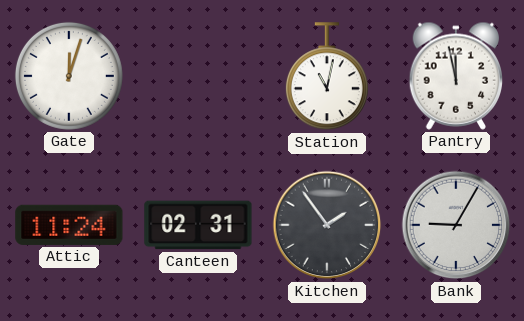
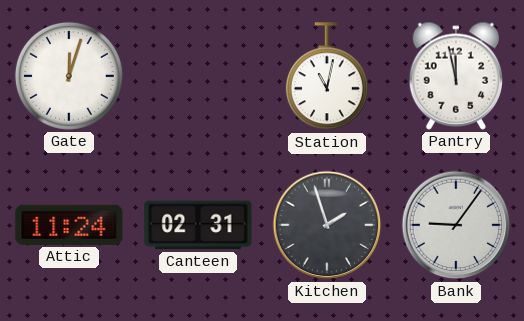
Kitchen: 1:54 -> 1:57
Bank: 9:05 -> 9:06
